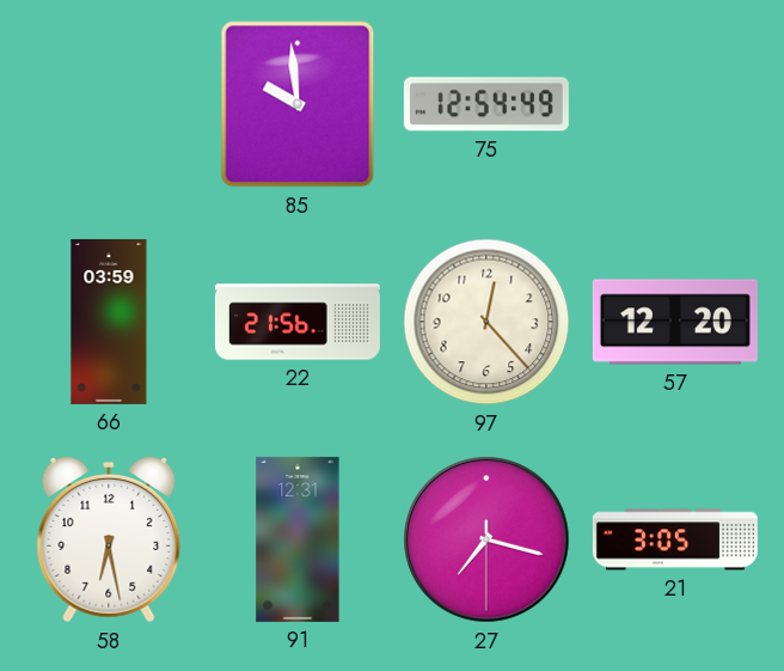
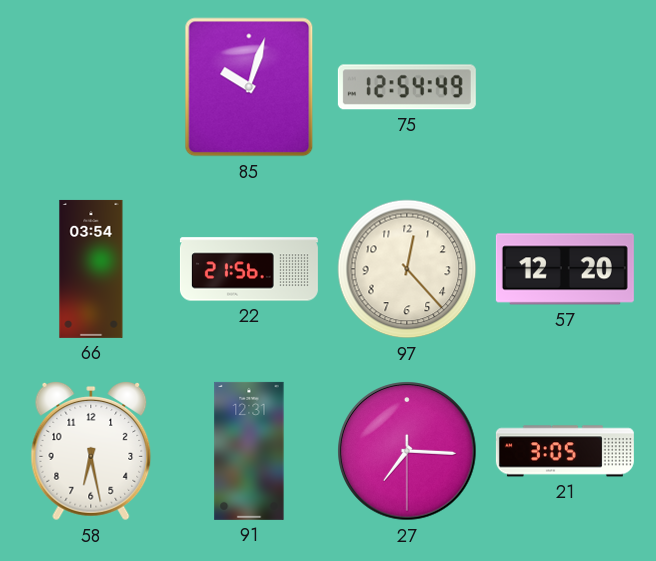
85: 9:59 -> 10:03
66: 03:59 -> 03:54
27: 7:17 -> 7:15
